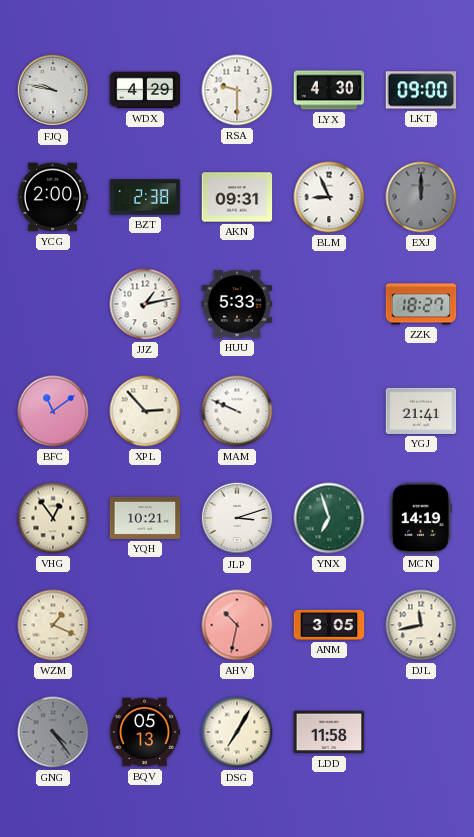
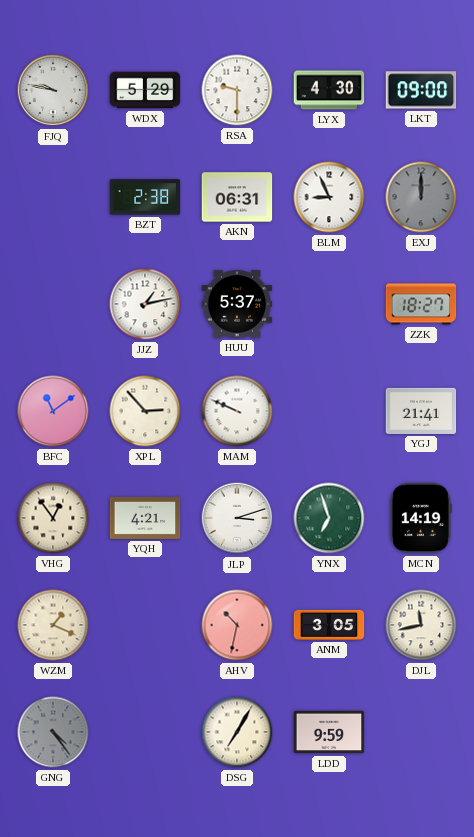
WDX: 4:29 -> 5:29
YCG: 2:00 -> none
AKN: 09:31 -> 06:31
HUU: 5:33 -> 5:37
YQH: 10:21 -> 4:21
BQV: 05:13 -> none
LDD: 11:58 -> 9:59
